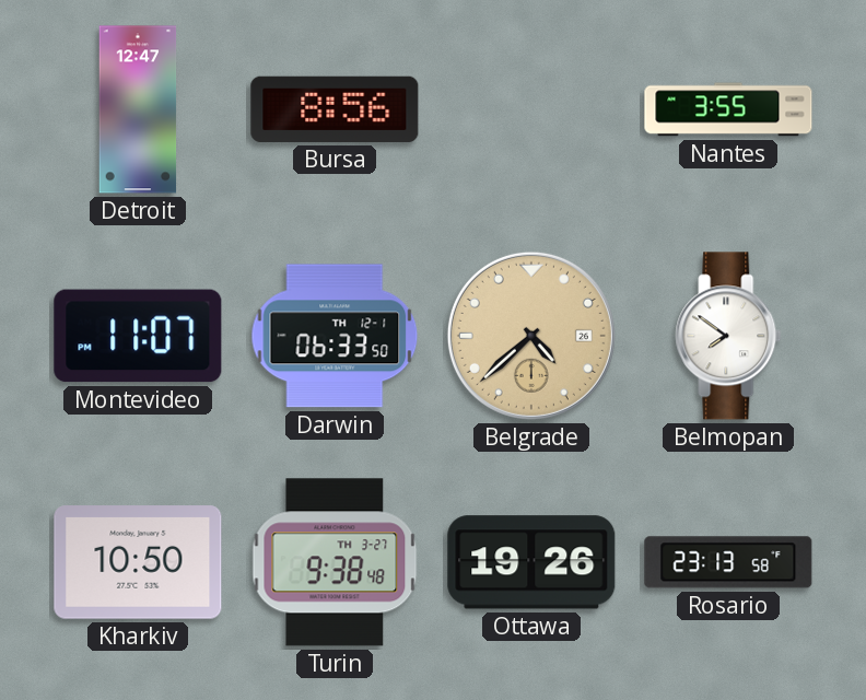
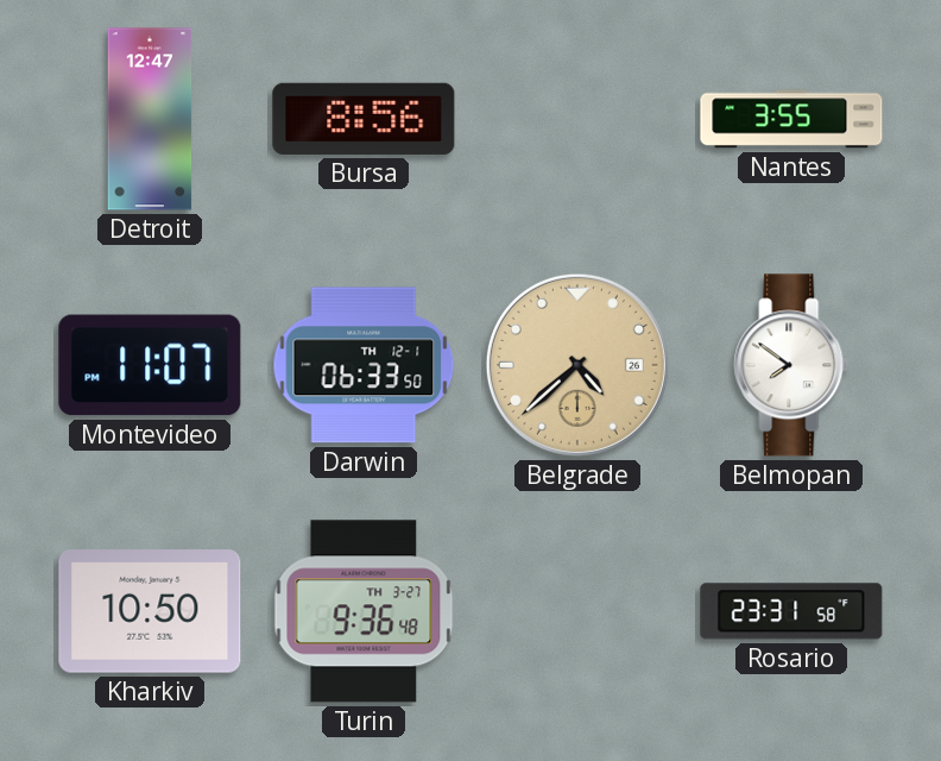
Turin: 9:38 -> 9:36
Ottawa: 19:26 -> none
Rosario: 23:13 -> 23:31
